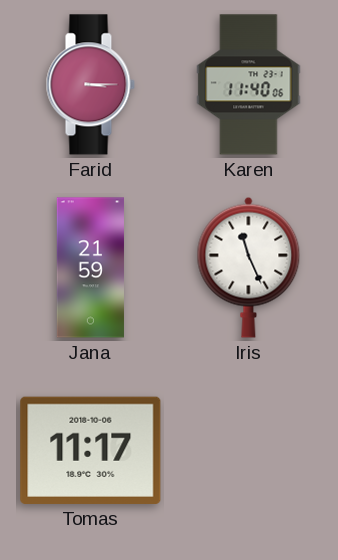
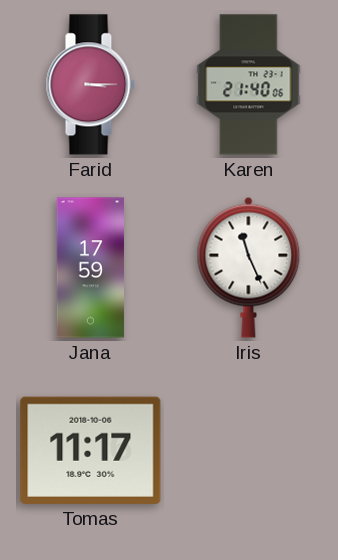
Karen: 11:40 -> 21:40
Jana: 21:59 -> 17:59
